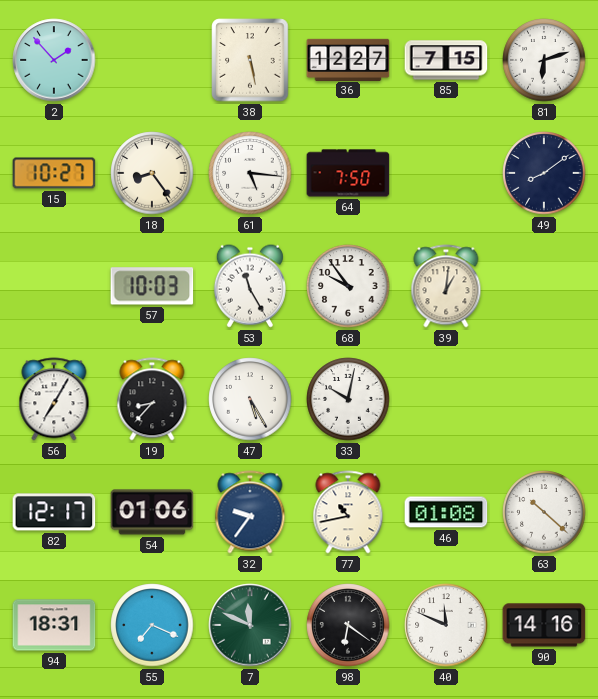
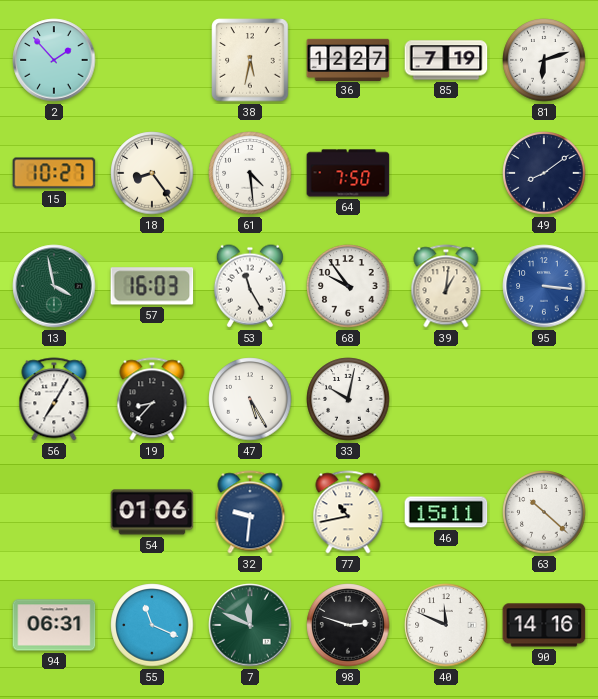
38: 5:28 -> 5:32
85: 7:15 -> 7:19
61: 5:16 -> 4:29
13: none -> 3:58
57: 10:03 -> 16:03
95: none -> 3:16
82: 12:17 -> none
32: 9:36 -> 9:31
46: 01:08 -> 15:11
94: 18:31 -> 06:31
55: 7:19 -> 11:19
98: 6:21 -> 2:48
